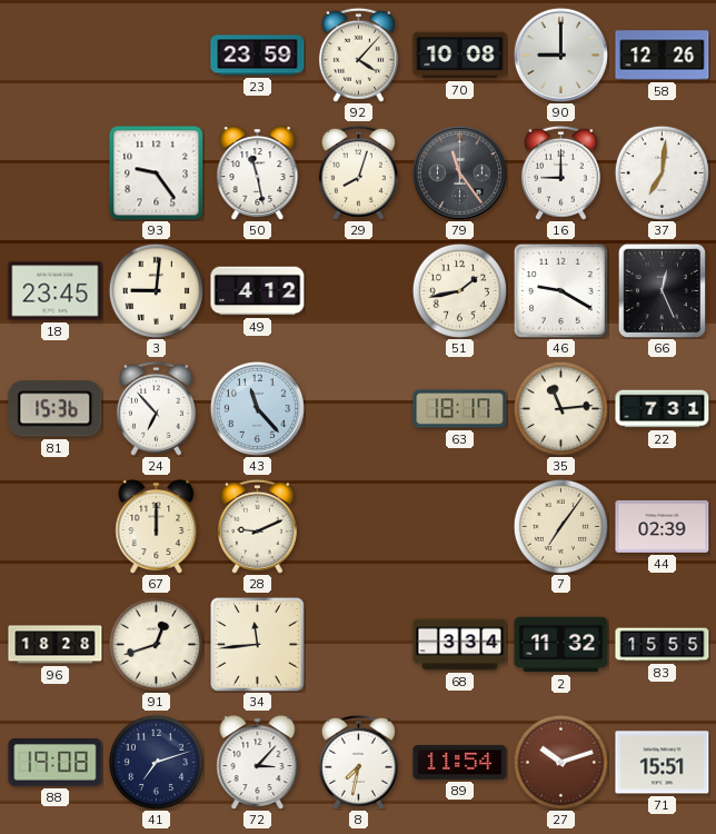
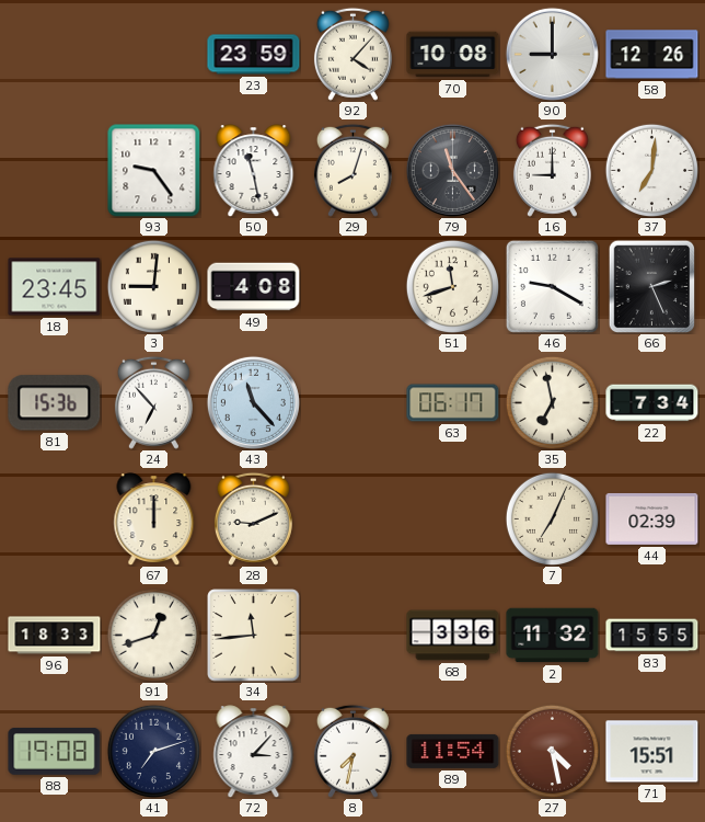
49: 4:12 -> 4:08
51: 1:43 -> 11:42
66: 12:26 -> 2:26
63: 18:17 -> 06:17
35: 11:14 -> 6:58
22: 7:31 -> 7:34
7: 7:06 -> 7:04
96: 18:28 -> 18:33
68: 3:34 -> 3:36
27: 10:12 -> 4:28
